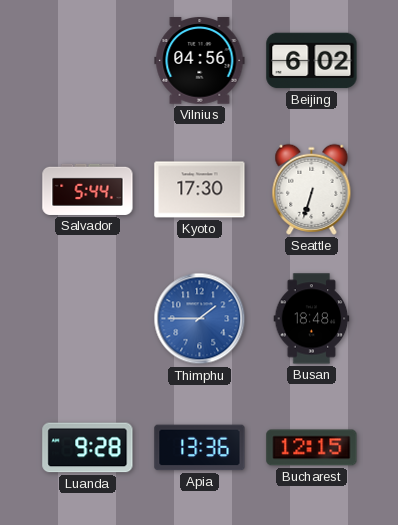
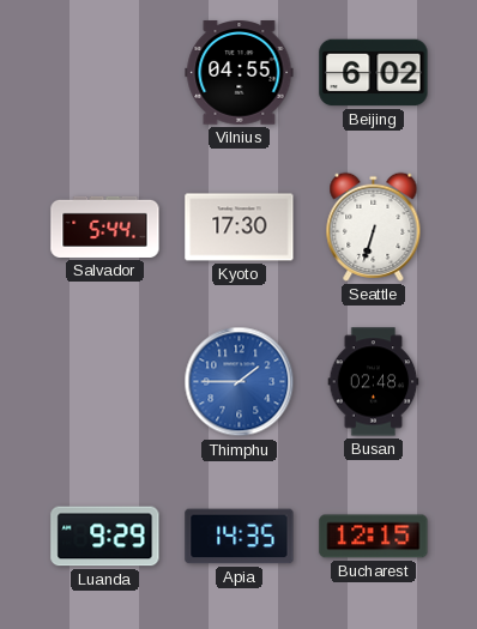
Vilnius: 04:56 -> 04:55
Busan: 18:48 -> 02:48
Luanda: 9:28 -> 9:29
Apia: 13:36 -> 14:35
